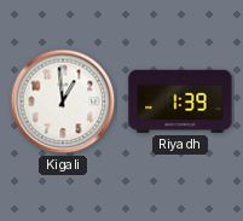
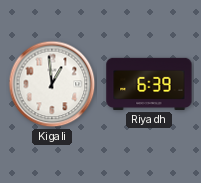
Riyadh: 1:39 -> 6:39
